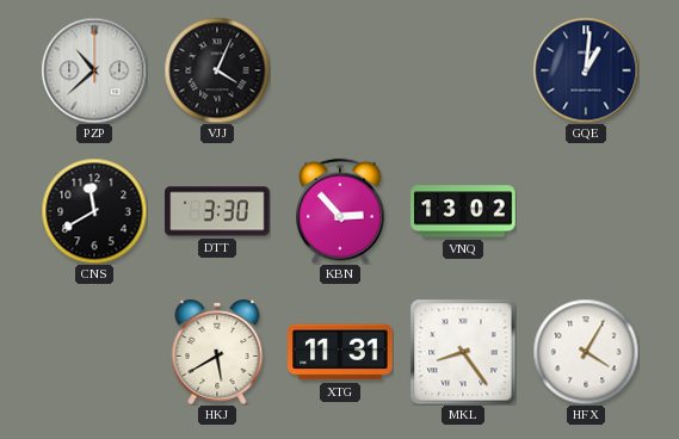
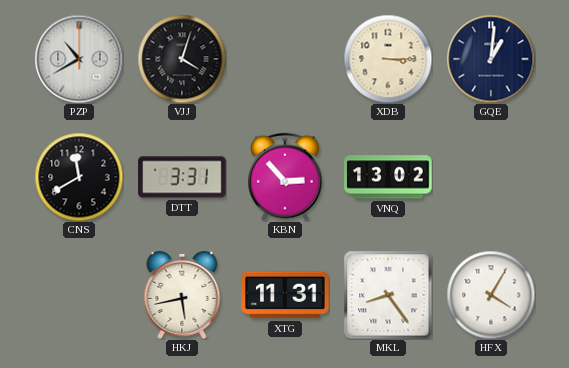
PZP: 10:38 -> 10:40
VJJ: 4:04 -> 4:03
XDB: none -> 3:15
DTT: 3:30 -> 3:31
HKJ: 5:40 -> 5:43
